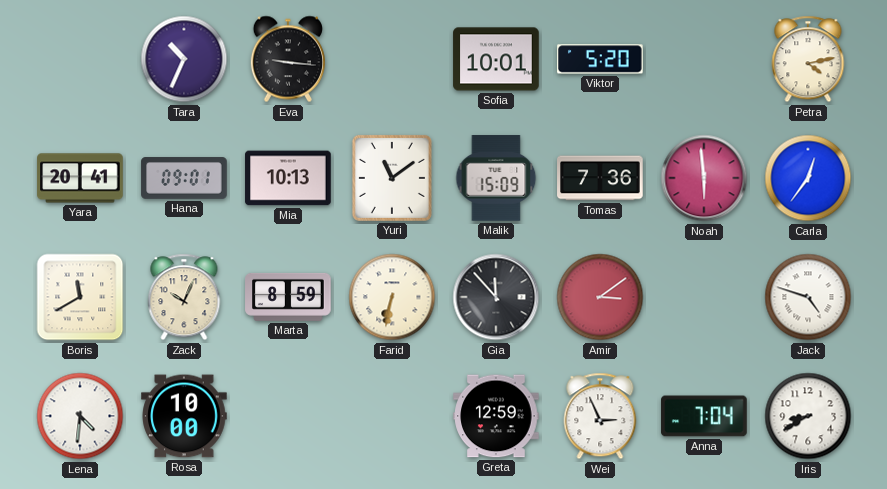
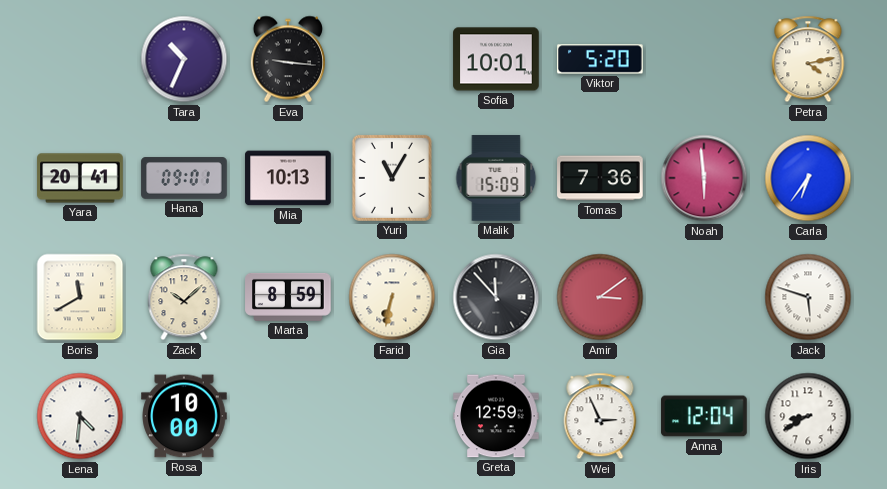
Yuri: 11:09 -> 11:05
Carla: 12:36 -> 6:36
Zack: 10:04 -> 10:08
Jack: 4:48 -> 5:48
Anna: 7:04 -> 12:04
